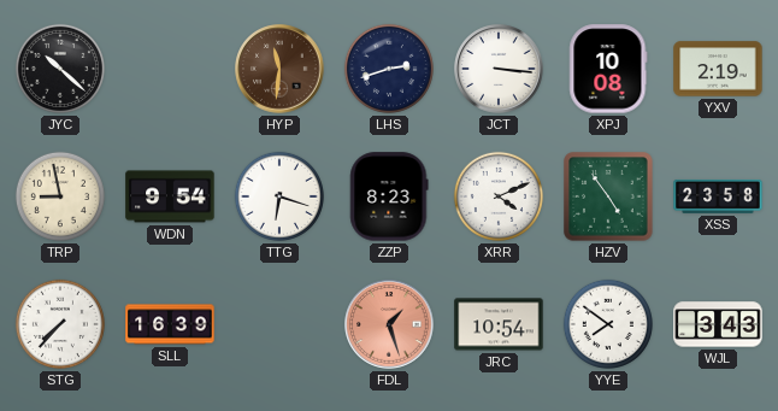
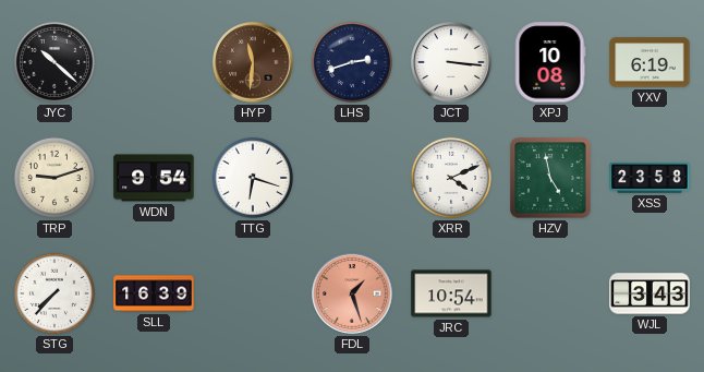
YXV: 2:19 -> 6:19
TRP: 8:58 -> 9:12
ZZP: 8:23 -> none
HZV: 4:54 -> 4:58
YYE: 7:51 -> none
